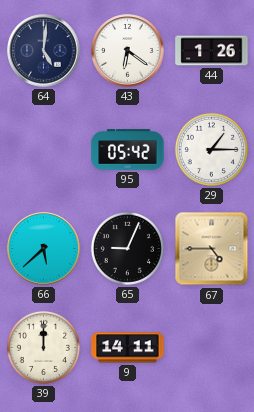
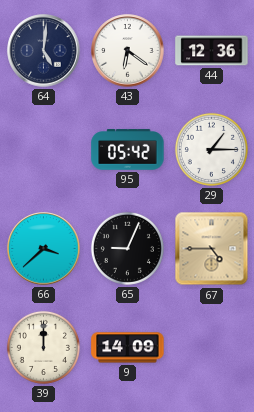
44: 1:26 -> 12:36
66: 5:38 -> 3:38
9: 14:11 -> 14:09
